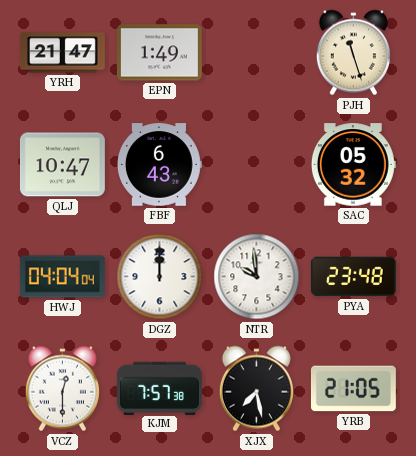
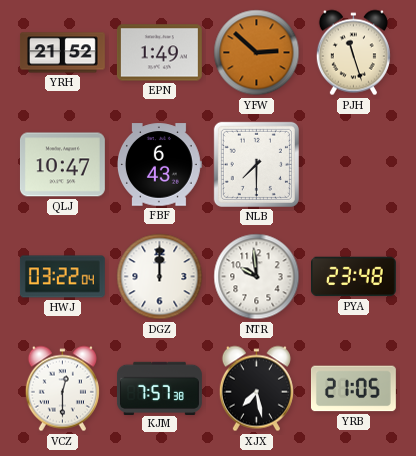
YRH: 21:47 -> 21:52
YFW: none -> 2:52
NLB: none -> 7:30
SAC: 05:32 -> none
HWJ: 04:04 -> 03:22
